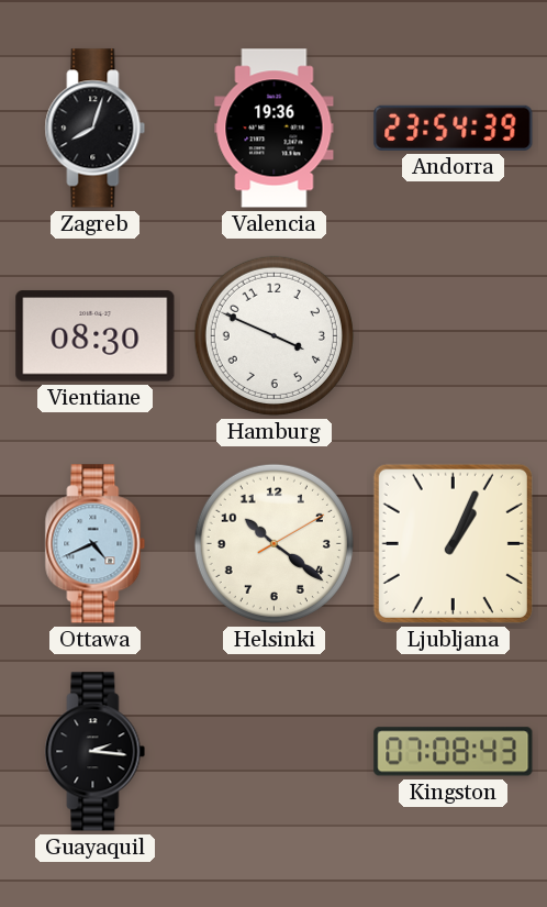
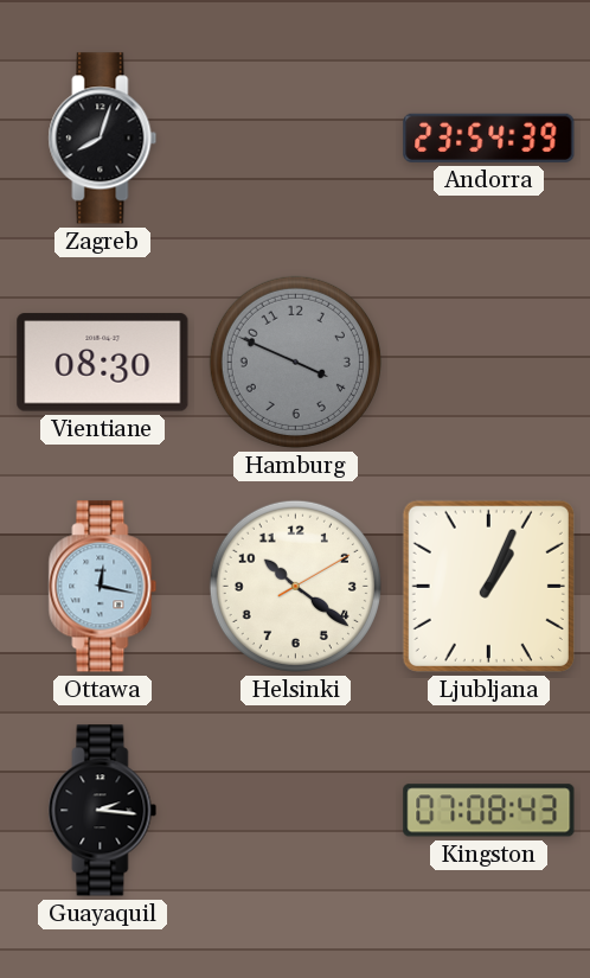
Valencia: 19:36 -> none
Hamburg dial: white -> grey
Ottawa: 4:41 -> 12:17
